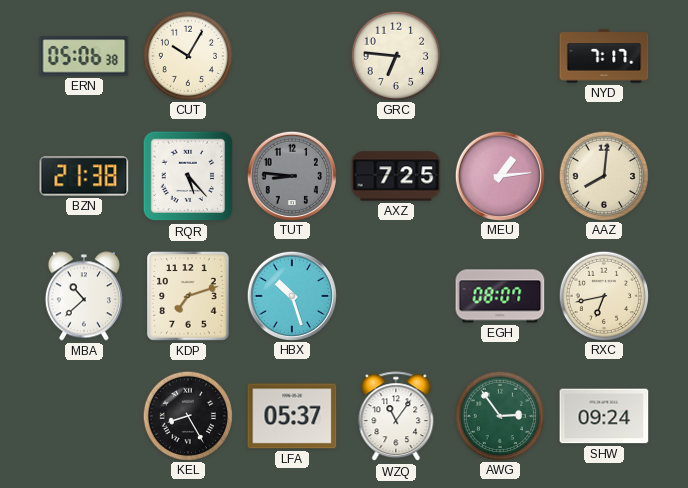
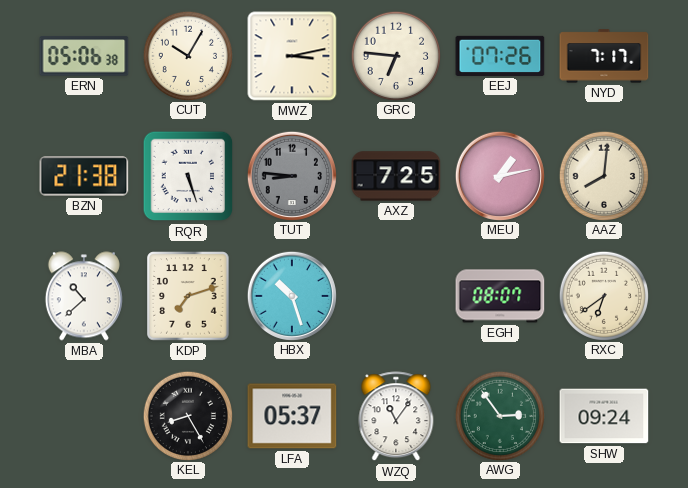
MWZ: none -> 3:13
EEJ: none -> 07:26
RQR: 5:23 -> 5:27
MEU: 1:14 -> 1:13
RXC: 6:43 -> 6:39
